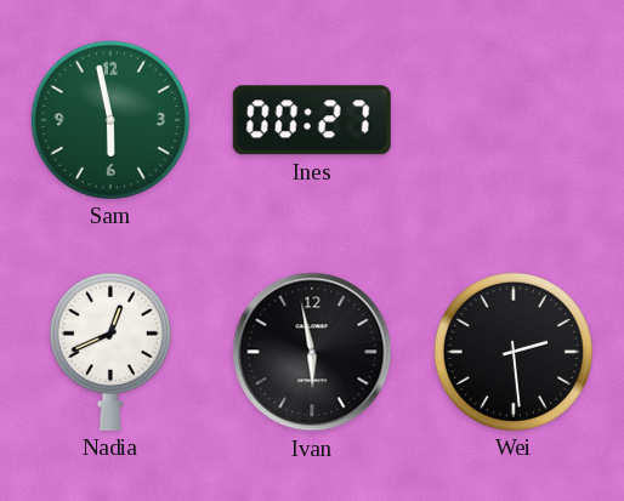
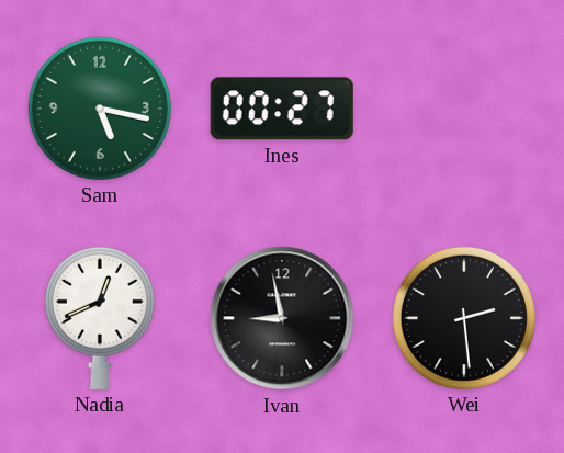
Sam: 5:58 -> 5:17
Ivan: 5:58 -> 8:58
